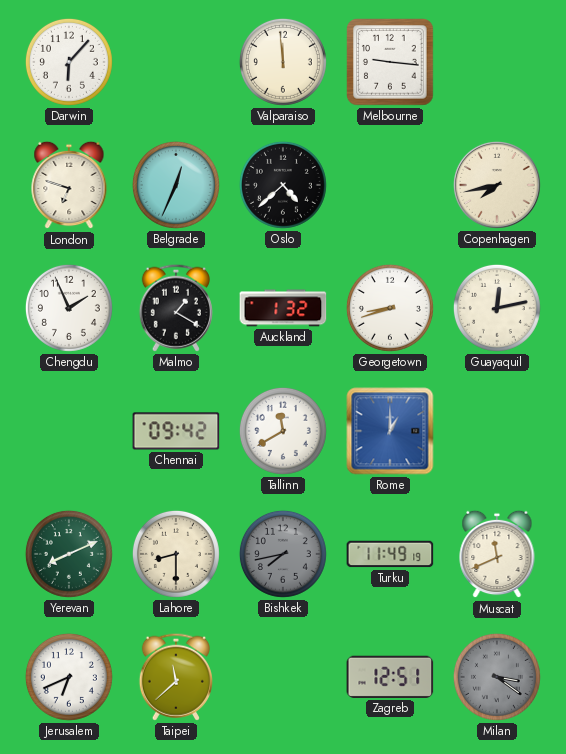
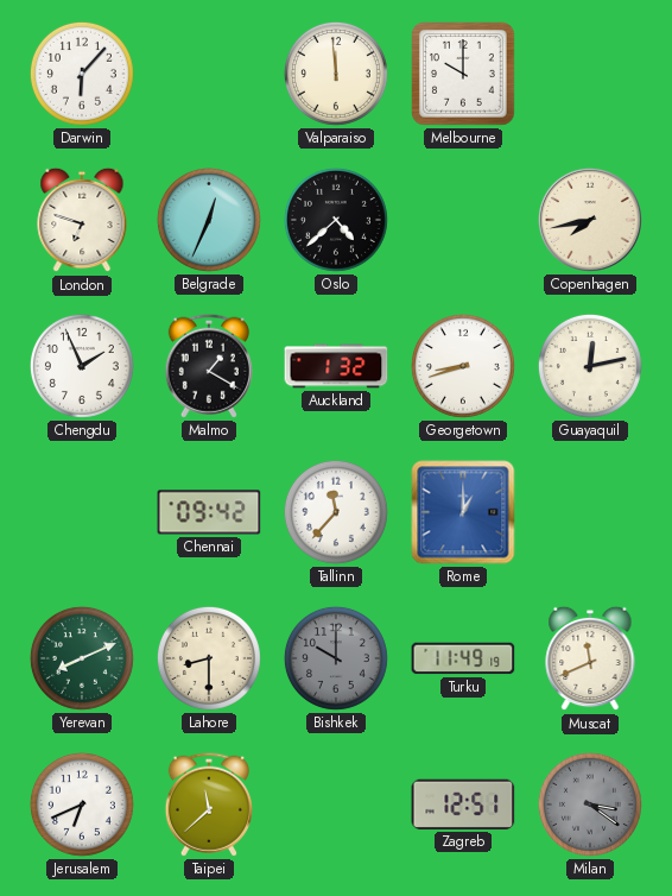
Melbourne: 9:16 -> 10:00
Tallinn: 11:40 -> 11:37
Bishkek: 7:43 -> 10:00
